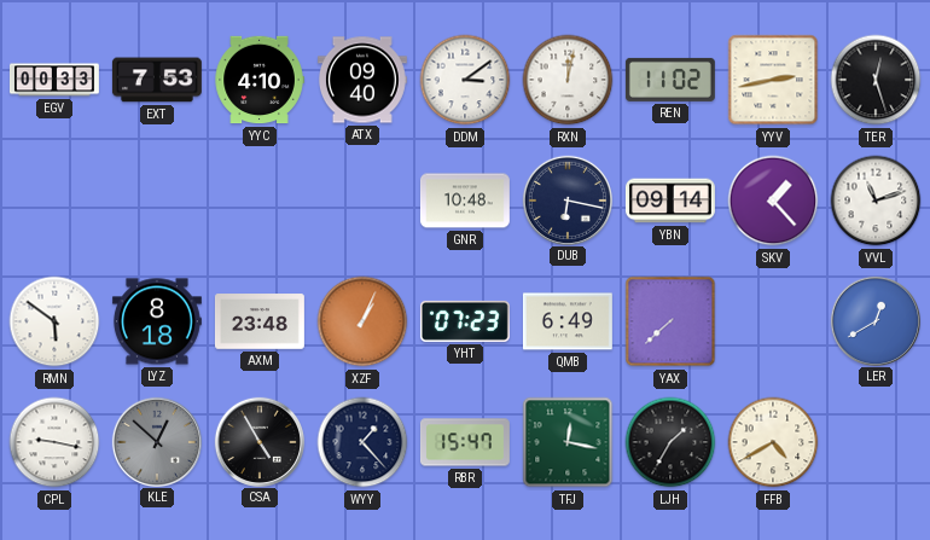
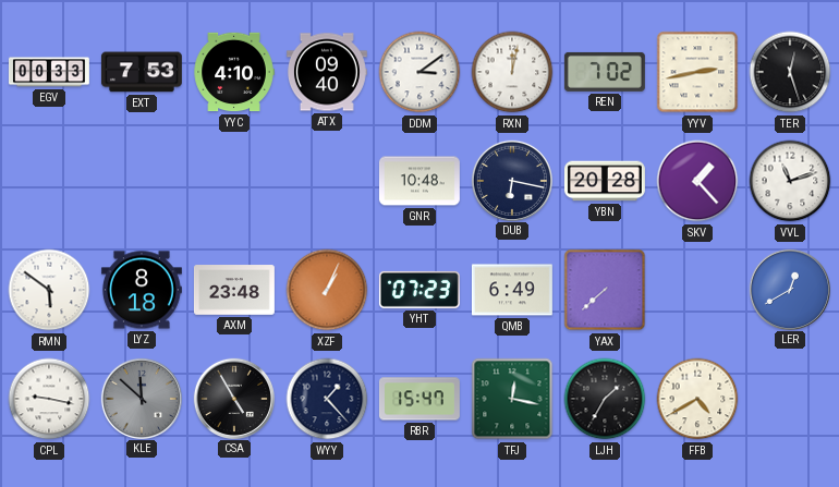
REN: 11:02 -> 7:02
YBN: 09:14 -> 20:28
KLE: 12:52 -> 11:52
